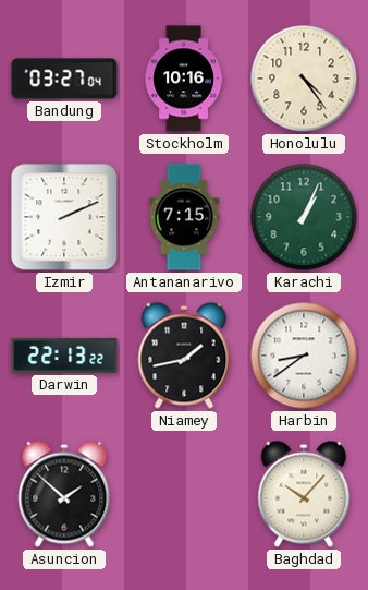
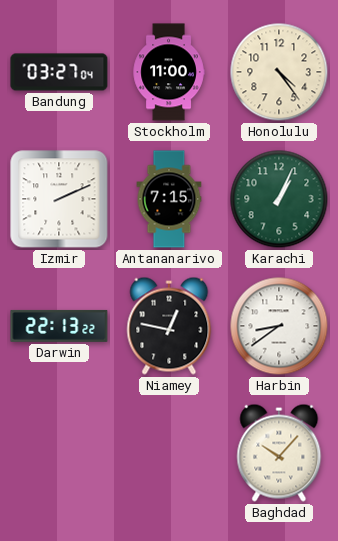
Stockholm: 10:16 -> 11:00
Niamey: 1:43 -> 12:47
Asuncion: 1:52 -> none
